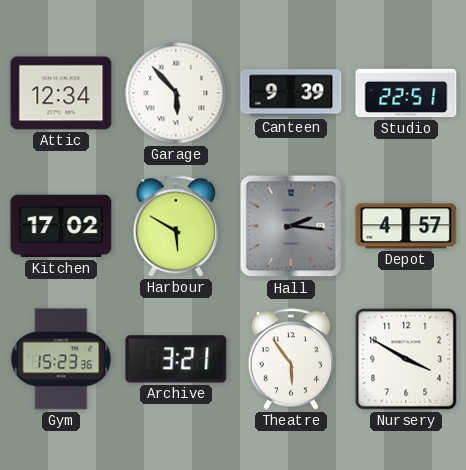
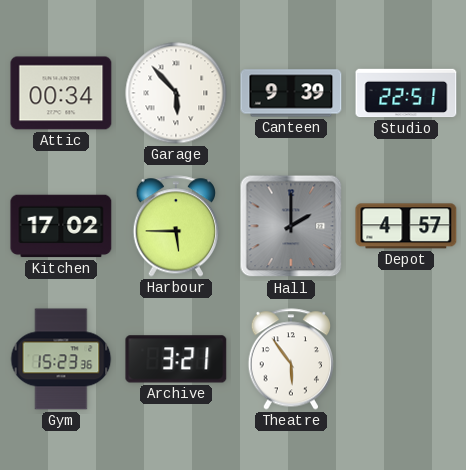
Attic: 12:34 -> 00:34
Harbour: 5:50 -> 5:45
Hall: 2:16 -> 2:00
Nursery: 3:50 -> none
